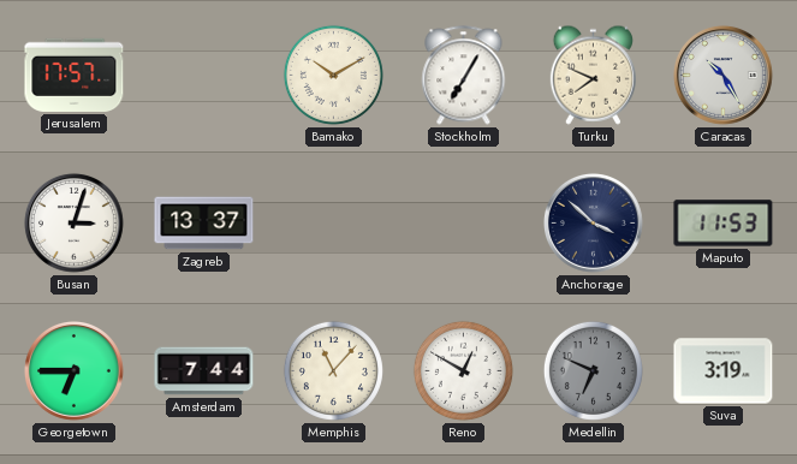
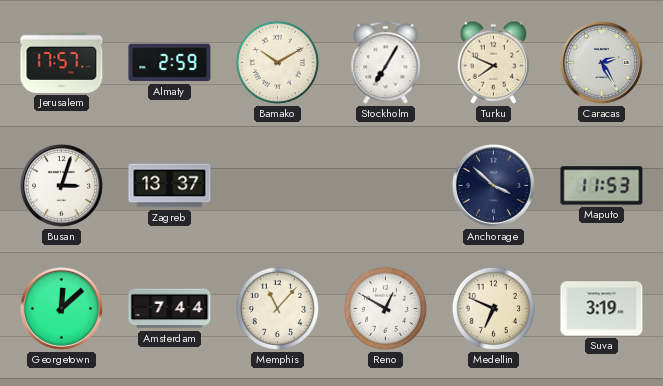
Almaty: none -> 2:59
Caracas: 10:25 -> 2:25
Georgetown: 6:45 -> 12:08
Medellin dial: grey -> cream
